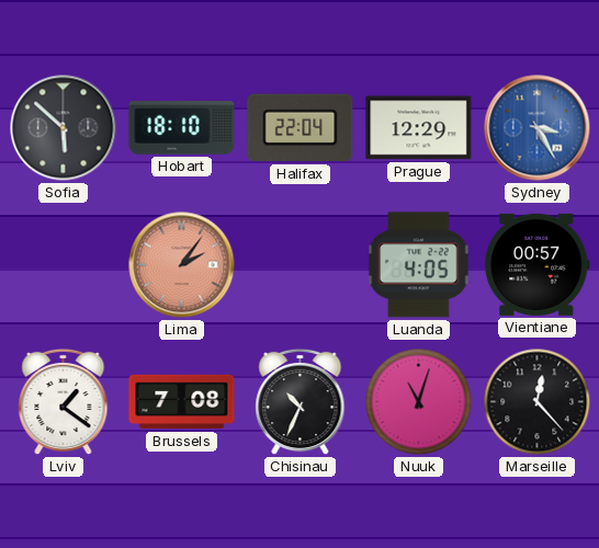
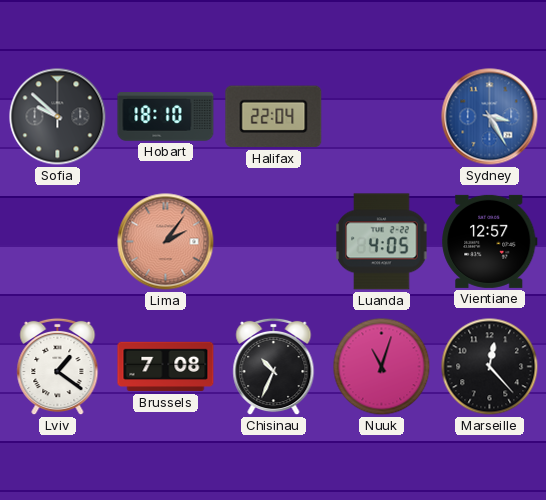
Sofia: 5:52 -> 9:52
Prague: 12:29 -> none
Vientiane: 00:57 -> 12:57
